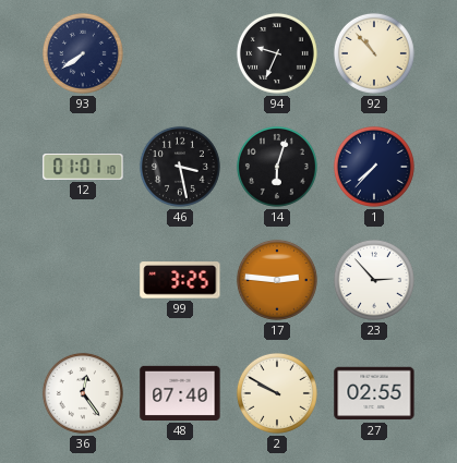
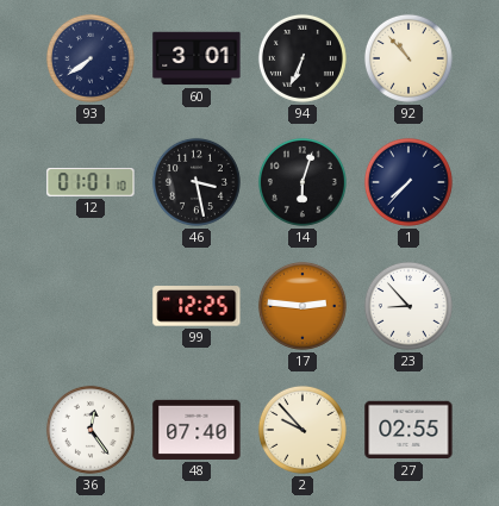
60: none -> 3:01
94: 9:34 -> 6:34
99: 3:25 -> 12:25
23: 2:53 -> 8:53
2: 9:50 -> 9:53
